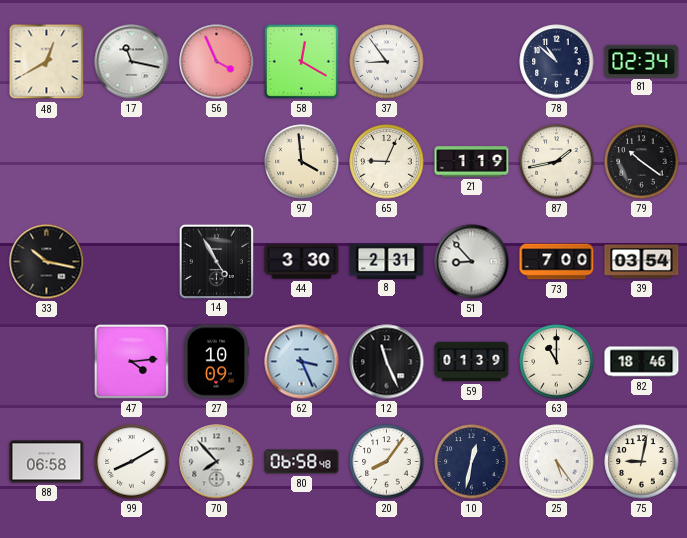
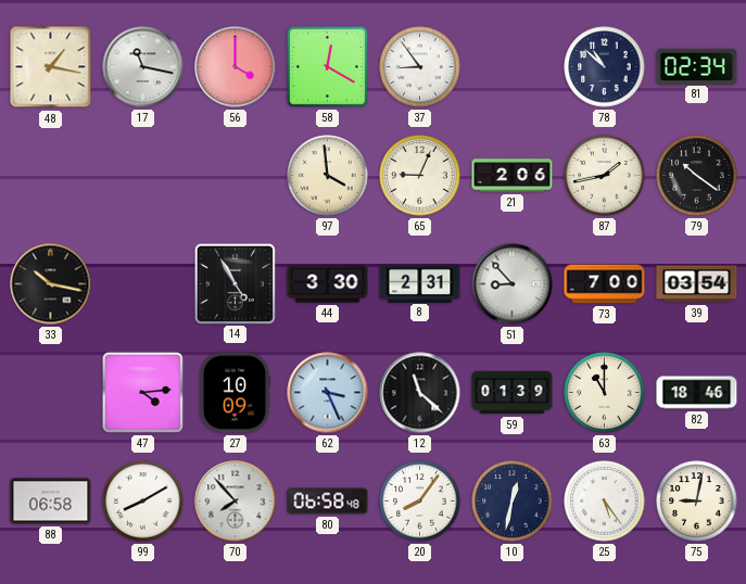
48: 12:40 -> 1:17
56: 3:56 -> 4:00
21: 1:19 -> 2:06
12: 11:26 -> 11:22
